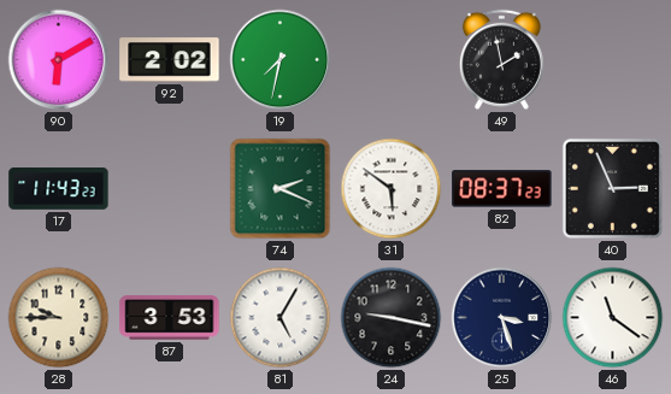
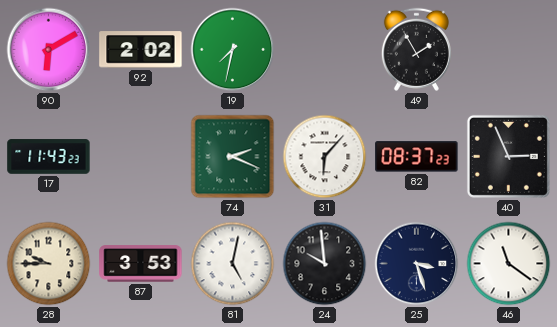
49: 1:58 -> 1:55
31: 5:51 -> 6:07
81: 5:05 -> 5:02
24: 9:17 -> 9:59
